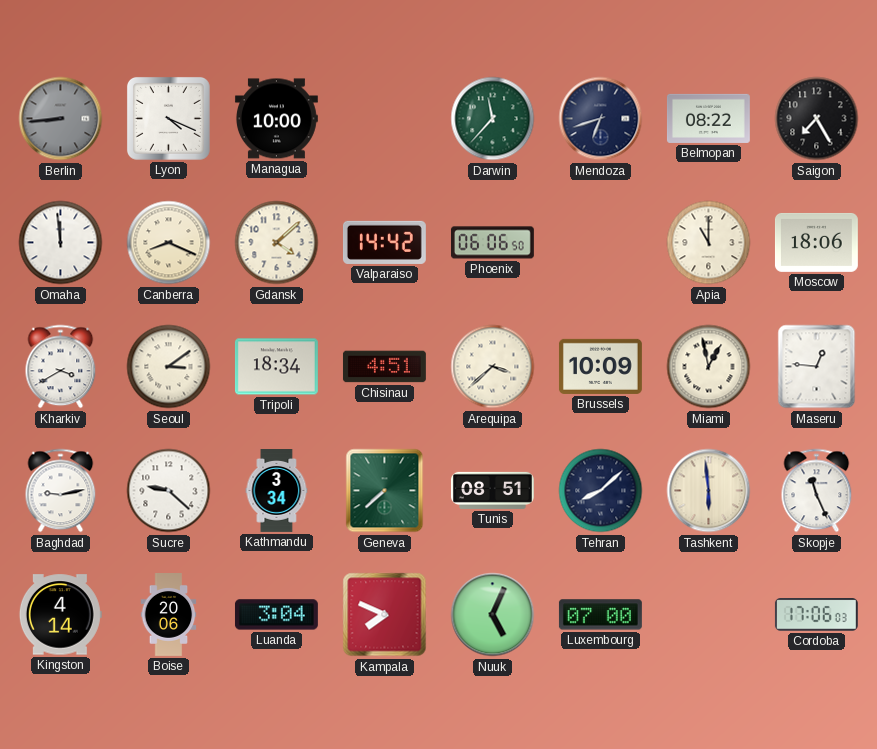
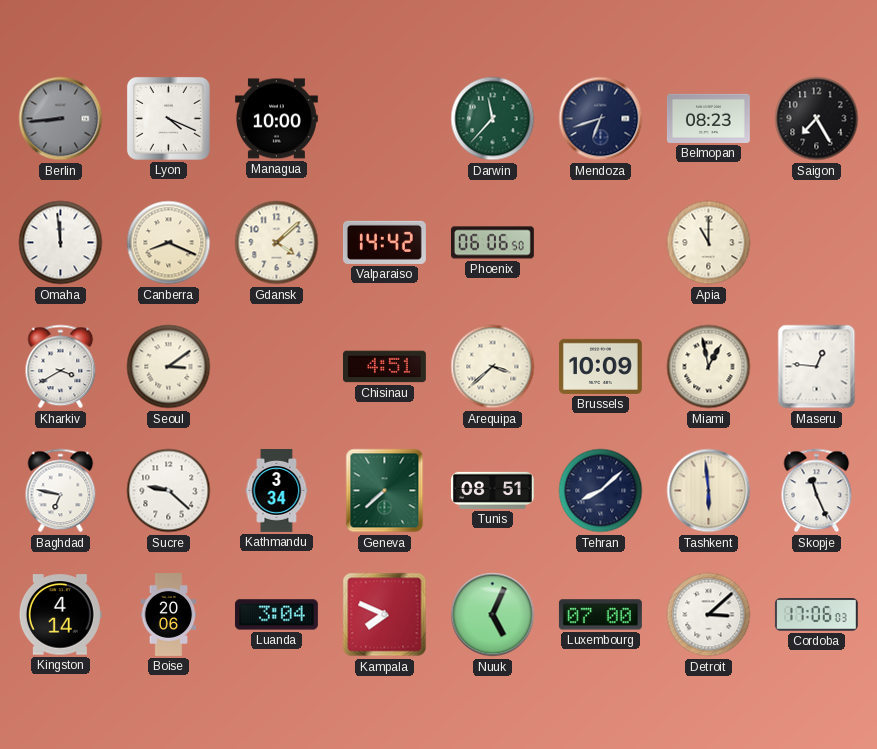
Belmopan: 08:22 -> 08:23
Moscow: 18:06 -> none
Tripoli: 18:34 -> none
Baghdad: 9:13 -> 6:47
Detroit: none -> 3:08
